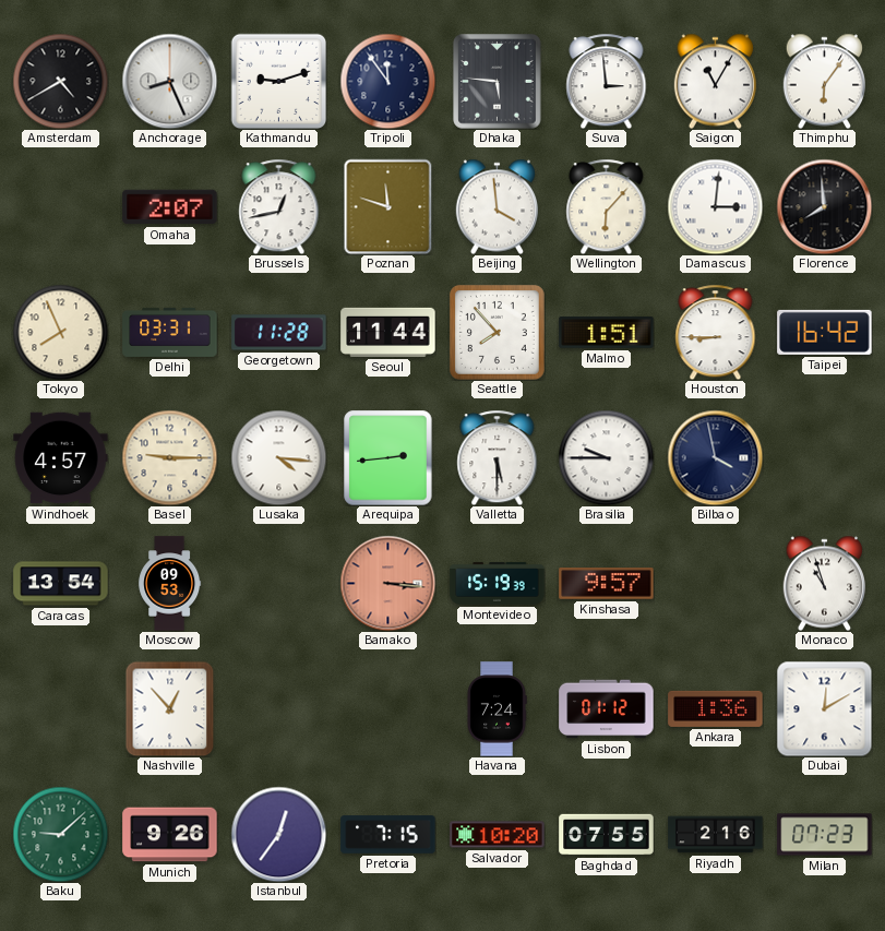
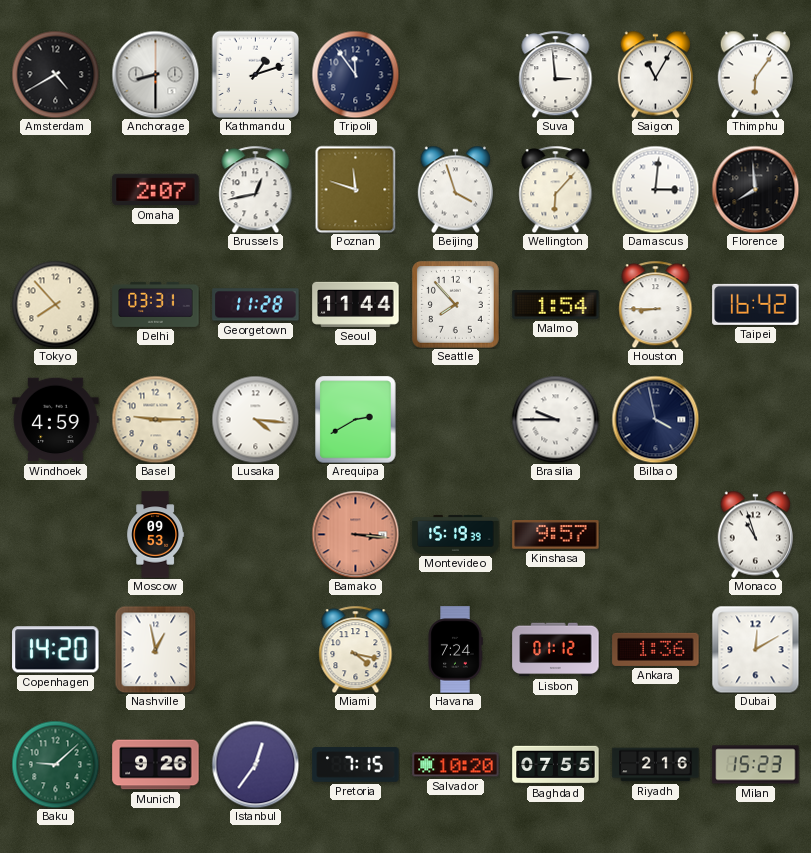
Anchorage: 8:26 -> 8:30
Kathmandu: 9:12 -> 1:12
Dhaka: 5:46 -> none
Beijing: 3:59 -> 3:57
Tokyo: 7:56 -> 7:53
Malmo: 1:51 -> 1:54
Windhoek: 4:57 -> 4:59
Arequipa: 2:44 -> 2:40
Valletta: 5:30 -> none
Caracas: 13:54 -> none
Copenhagen: none -> 14:20
Nashville: 12:53 -> 12:58
Miami: none -> 4:17
Milan: 07:23 -> 15:23
